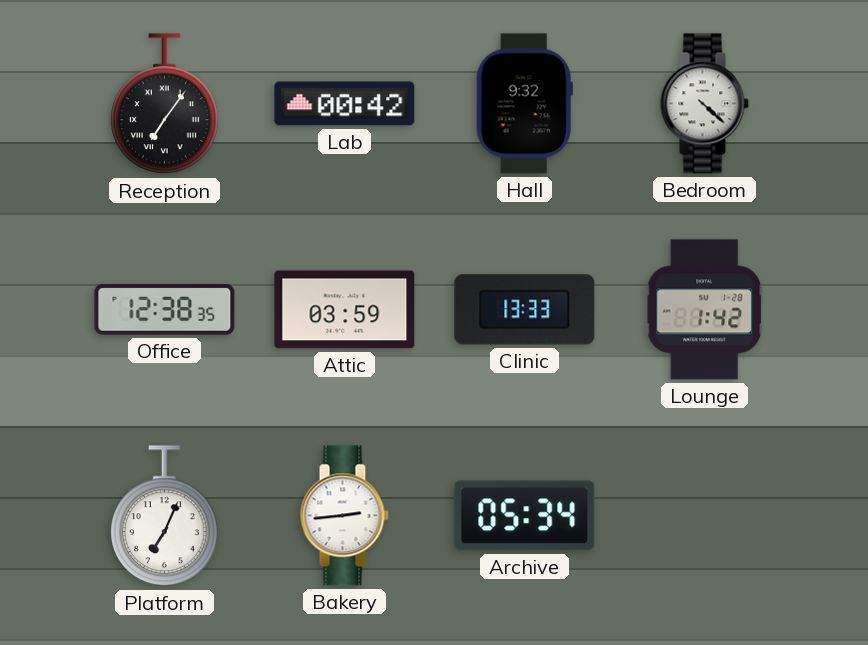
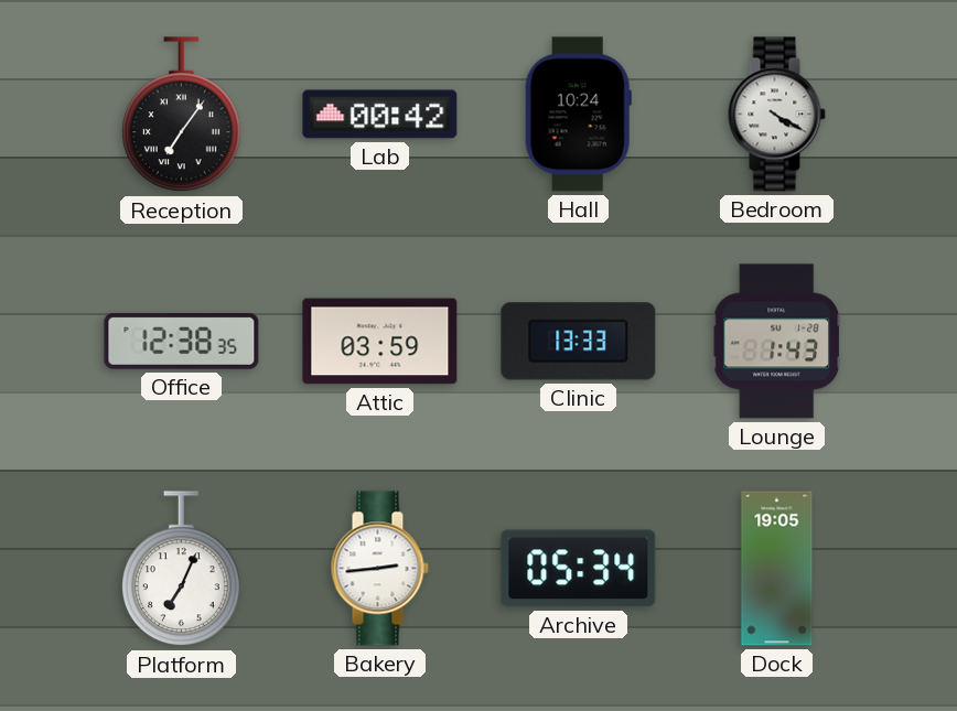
Hall: 9:32 -> 10:24
Bedroom: 4:22 -> 4:20
Lounge: 1:42 -> 1:43
Dock: none -> 19:05
